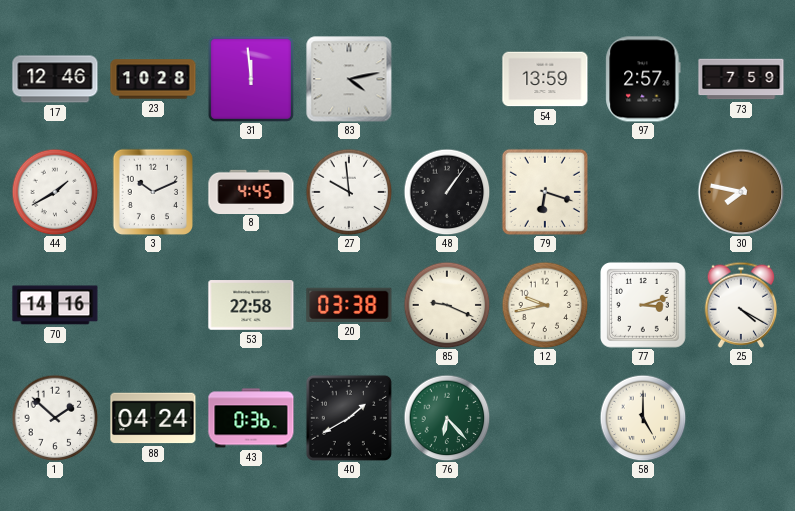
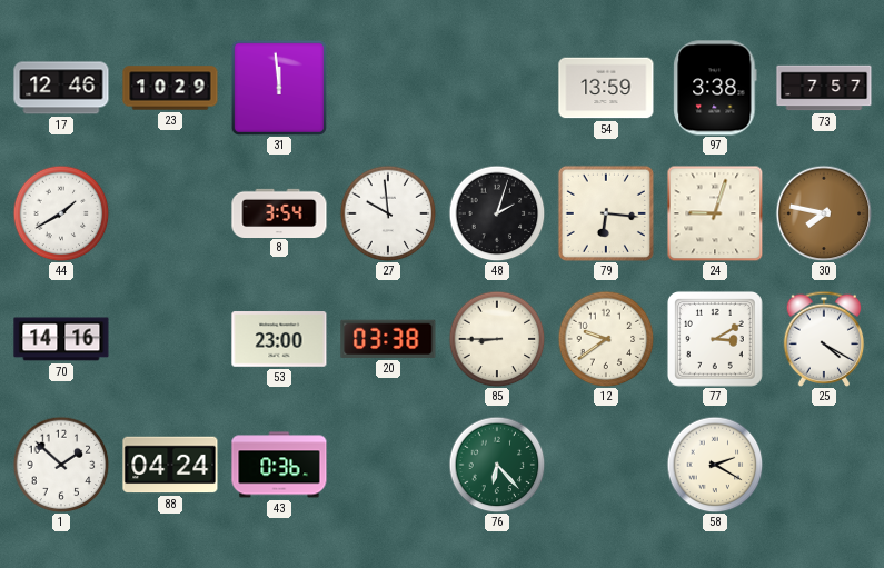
23: 10:28 -> 10:29
83: 4:13 -> none
97: 2:57 -> 3:38
73: 7:59 -> 7:57
3: 10:11 -> none
8: 4:45 -> 3:54
48: 1:06 -> 2:03
79: 6:18 -> 6:16
24: none -> 9:03
53: 22:58 -> 23:00
85: 9:19 -> 8:45
12: 9:43 -> 9:39
77: 3:12 -> 3:10
40: 1:40 -> none
58: 5:00 -> 2:20
